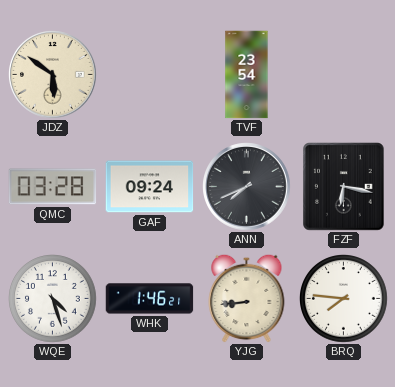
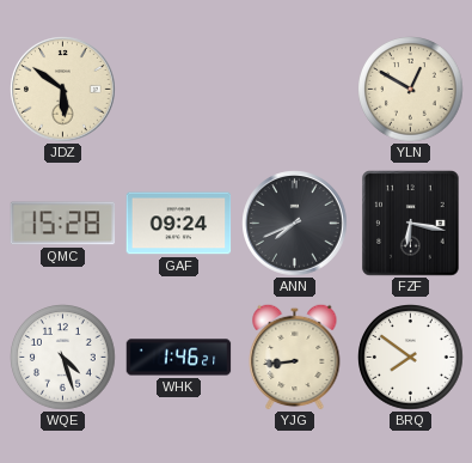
TVF: 23:54 -> none
YLN: none -> 12:50
QMC: 03:28 -> 15:28
BRQ: 7:46 -> 7:51
